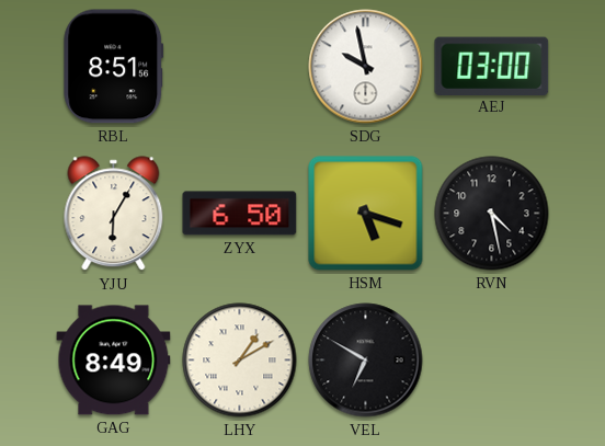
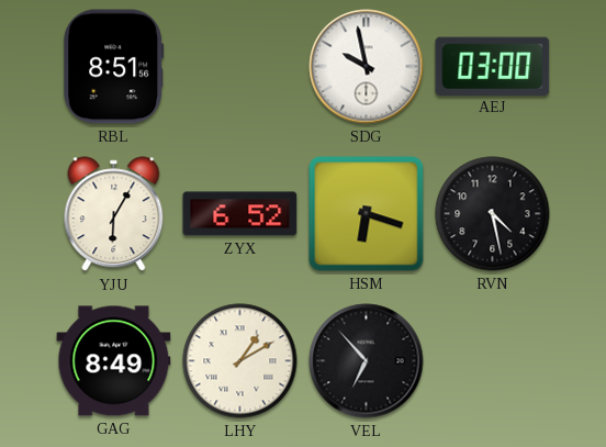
ZYX: 6:50 -> 6:52
HSM: 5:18 -> 6:18
VEL: 6:50 -> 6:53
